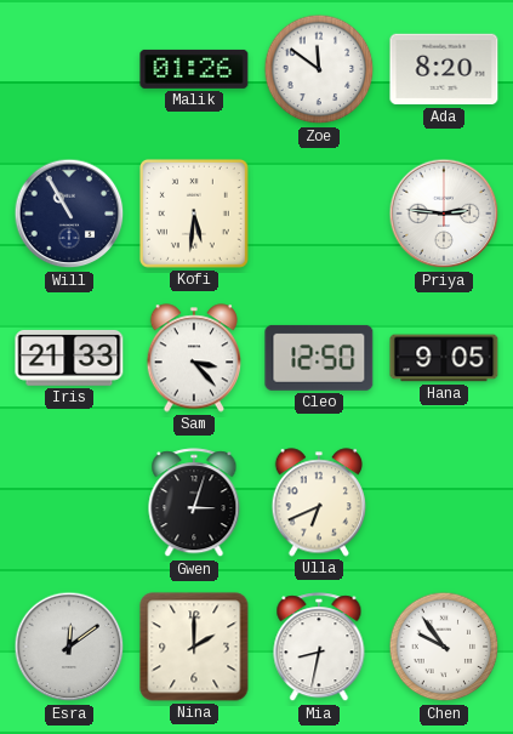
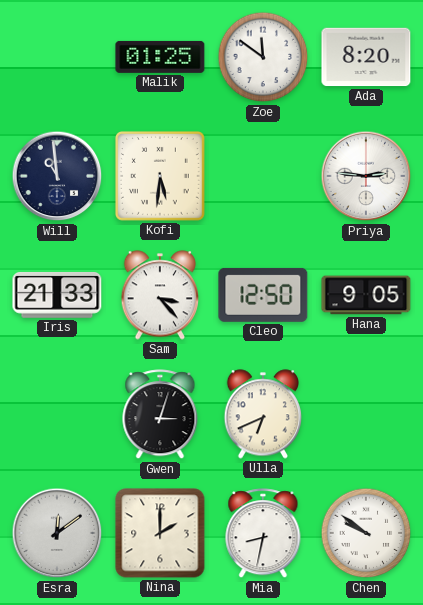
Malik: 01:26 -> 01:25
Will: 10:55 -> 10:59
Chen: 9:54 -> 9:51
